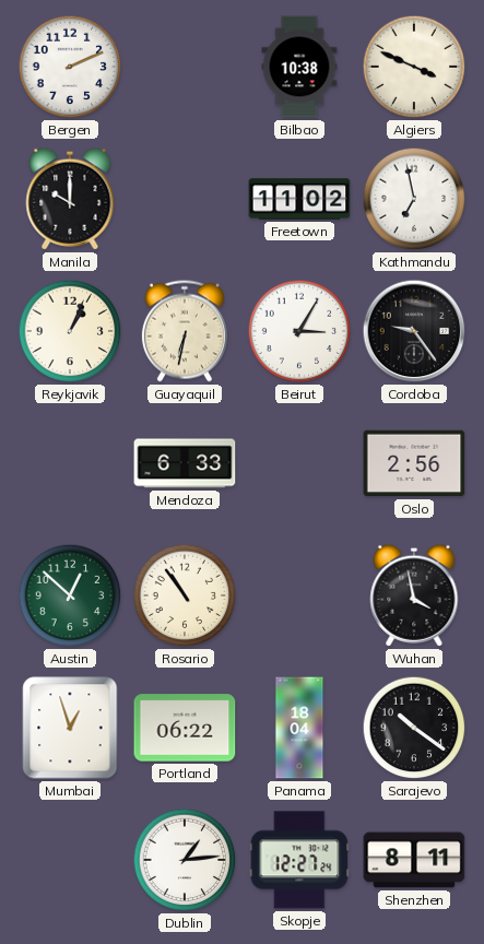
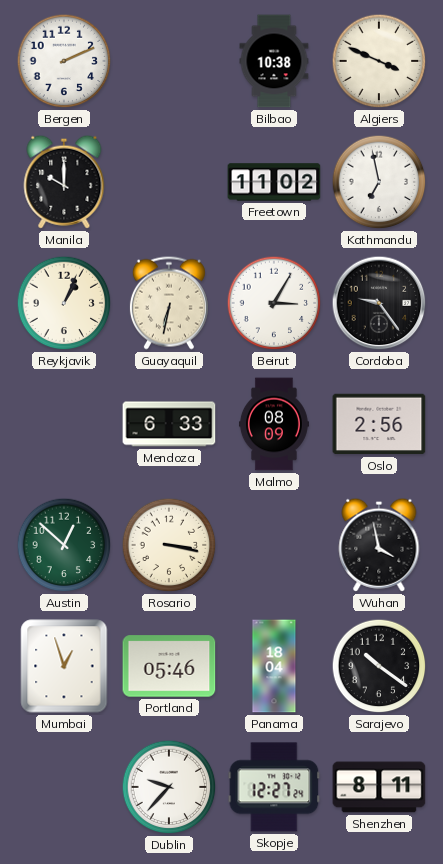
Malmo: none -> 08:09
Rosario: 10:54 -> 3:17
Portland: 06:22 -> 05:46
Dublin: 1:14 -> 9:37
